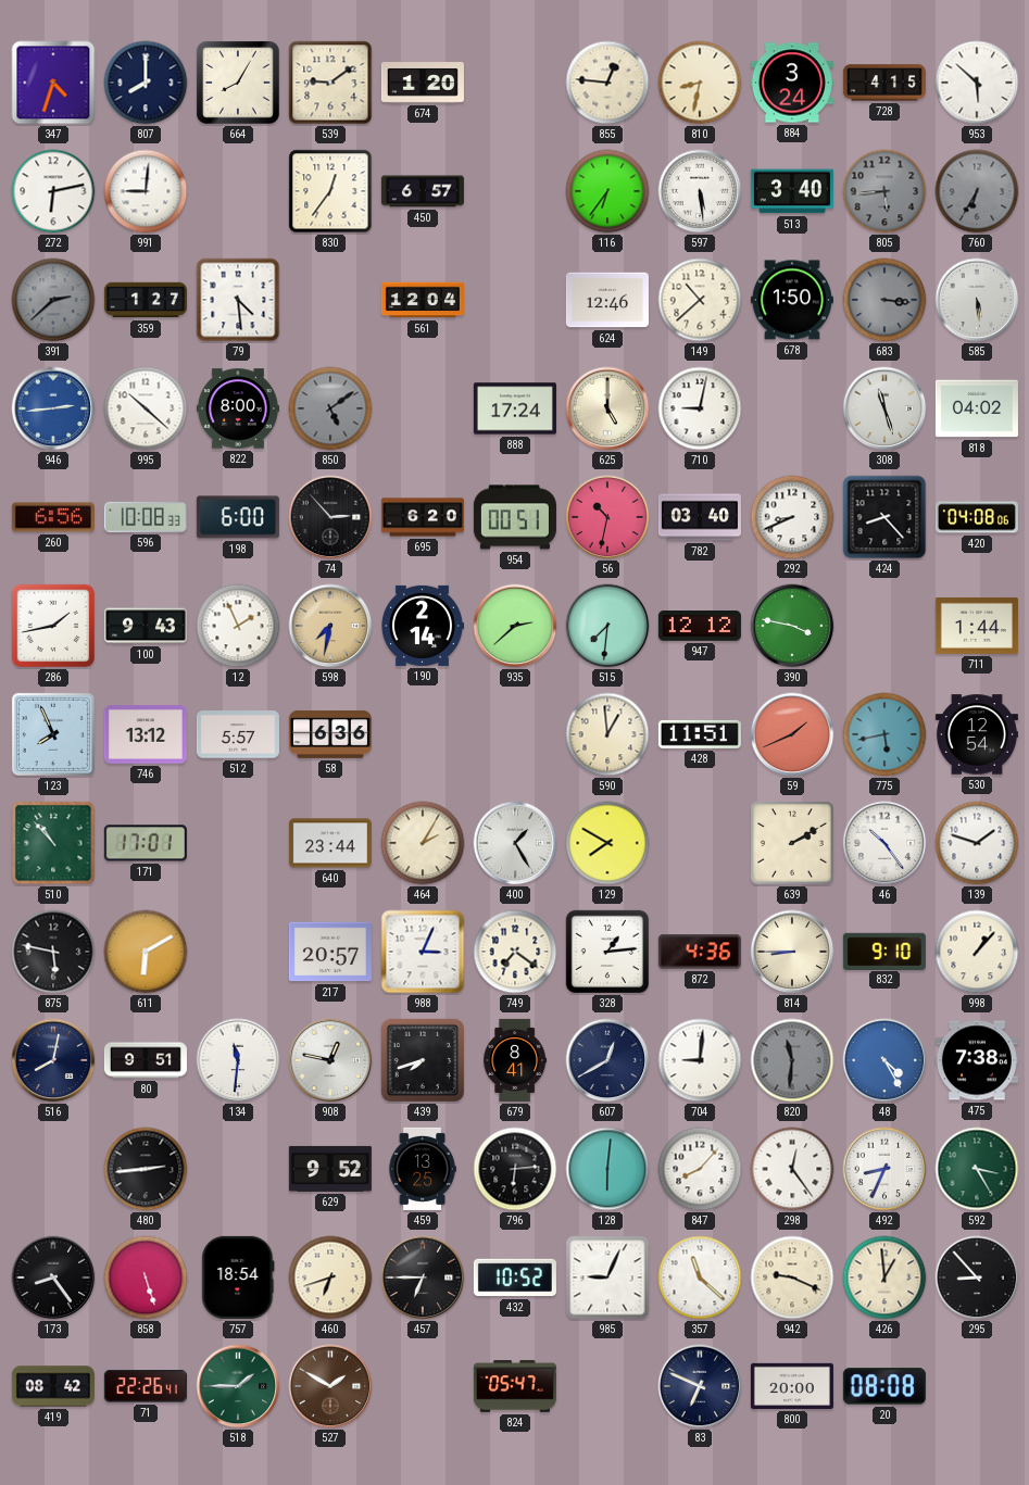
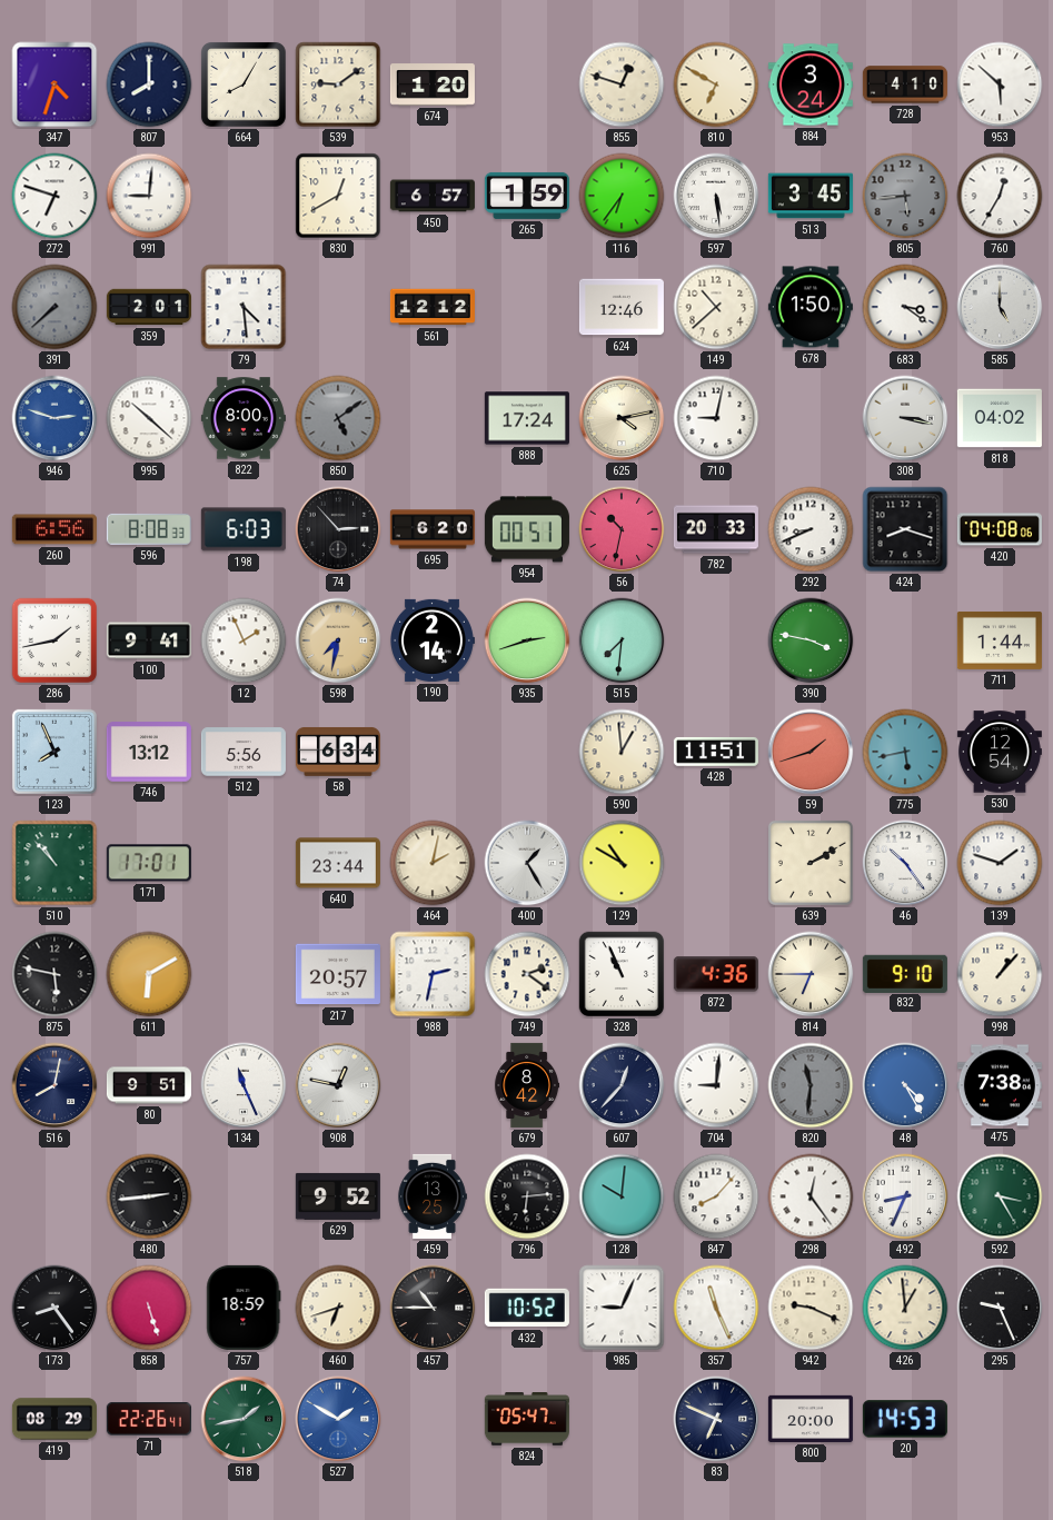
855: 12:46 -> 12:48
810: 8:32 -> 6:50
728: 4:15 -> 4:10
272: 6:13 -> 6:48
830: 12:36 -> 12:40
265: none -> 1:59
513: 3:40 -> 3:45
760: 6:35 -> 12:35
760 dial: grey -> white
391: 2:38 -> 7:38
359: 1:27 -> 2:01
561: 12:04 -> 12:12
683: 3:16 -> 3:21
683 dial: grey -> white
585: 5:29 -> 5:00
946: 2:44 -> 2:48
625: 5:00 -> 4:13
308: 11:27 -> 3:17
596: 10:08 -> 8:08
198: 6:00 -> 6:03
782: 03:40 -> 20:33
424: 8:23 -> 8:18
100: 9:43 -> 9:41
935: 2:38 -> 2:42
947: 12:12 -> none
512: 5:57 -> 5:56
58: 6:36 -> 6:34
59: 1:41 -> 1:42
464: 2:05 -> 2:02
129: 7:50 -> 10:50
988: 3:04 -> 2:32
749: 7:21 -> 2:21
328: 1:14 -> 10:56
814: 8:45 -> 6:45
134: 11:31 -> 11:26
439: 7:42 -> none
679: 8:41 -> 8:42
607: 12:40 -> 12:37
128: 6:01 -> 10:01
757: 18:54 -> 18:59
457: 6:45 -> 10:45
357: 11:22 -> 11:26
295: 8:53 -> 9:26
419: 08:42 -> 08:29
518: 1:45 -> 1:43
527 dial: brown -> blue
20: 08:08 -> 14:53
